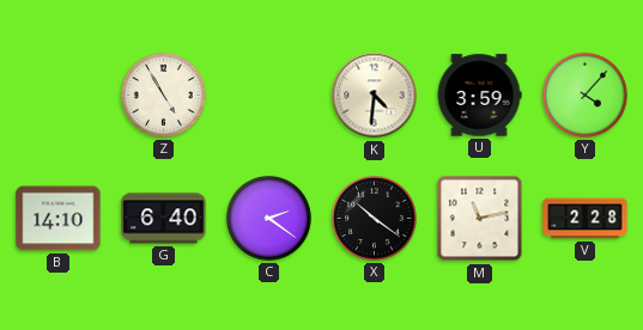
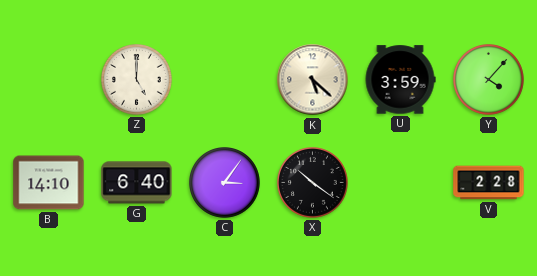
Z: 4:55 -> 5:00
K: 4:31 -> 5:22
C: 2:21 -> 3:06
M: 11:13 -> none
